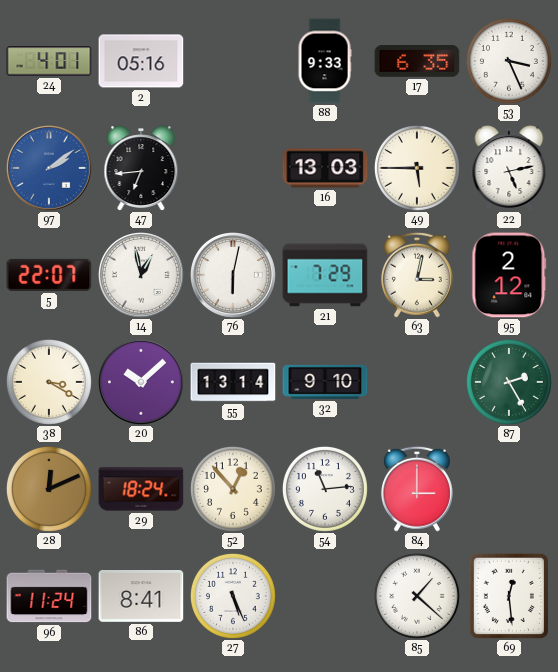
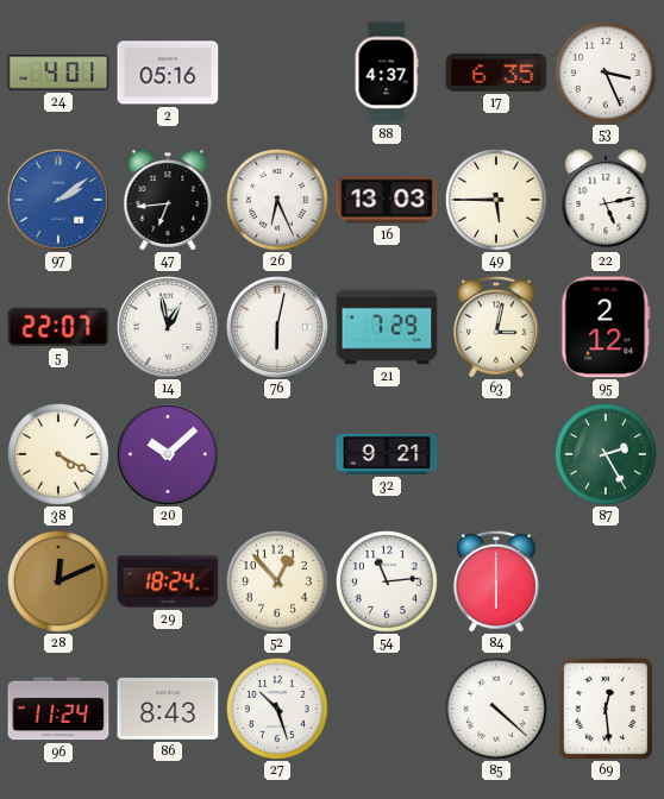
88: 9:33 -> 4:37
26: none -> 6:26
38: 3:20 -> 4:20
55: 13:14 -> none
32: 9:10 -> 9:21
84: 3:00 -> 6:00
86: 8:41 -> 8:43
27: 5:26 -> 10:27
85: 1:22 -> 4:22
